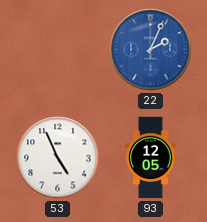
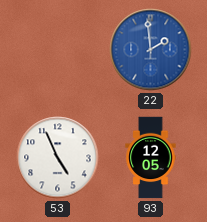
22: 2:04 -> 1:59
